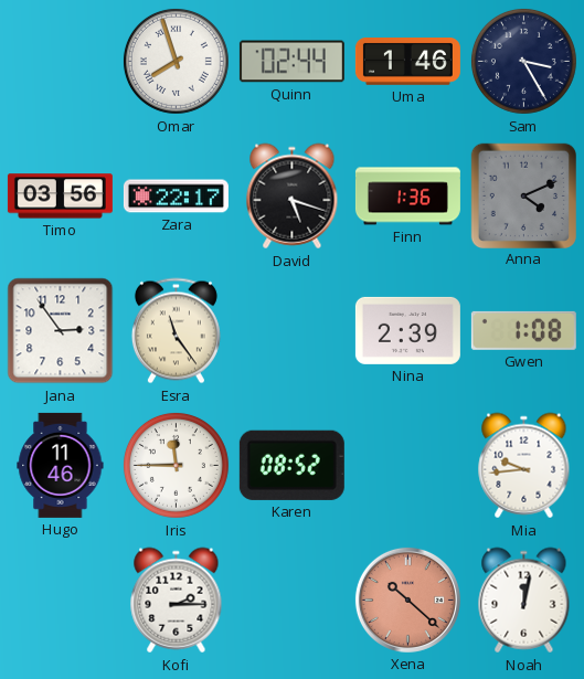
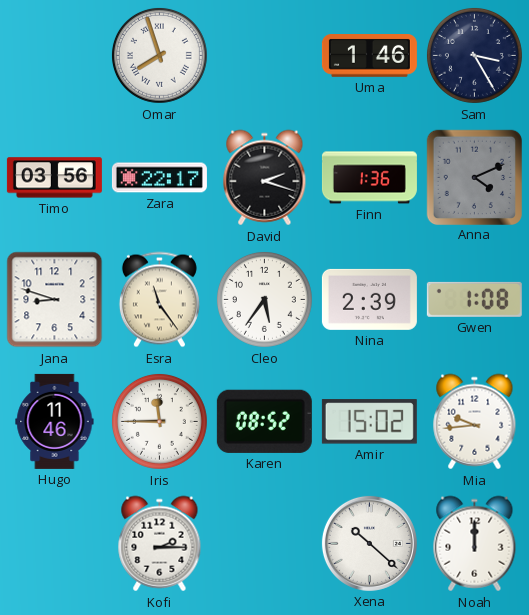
Quinn: 02:44 -> none
David: 5:18 -> 2:18
Jana: 2:54 -> 8:48
Cleo: none -> 5:36
Amir: none -> 15:02
Xena dial: salmon -> white
Noah: 12:02 -> 12:00
